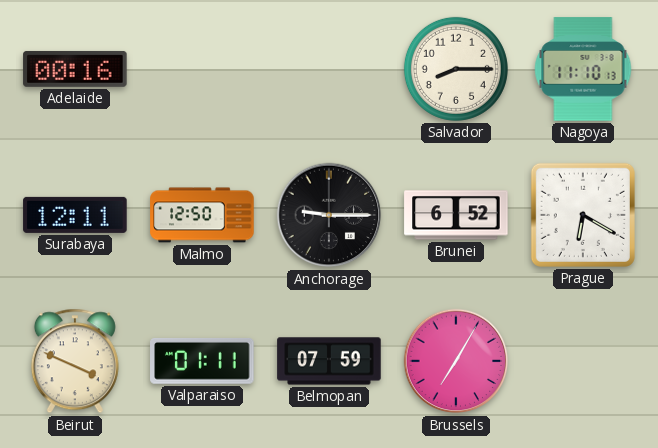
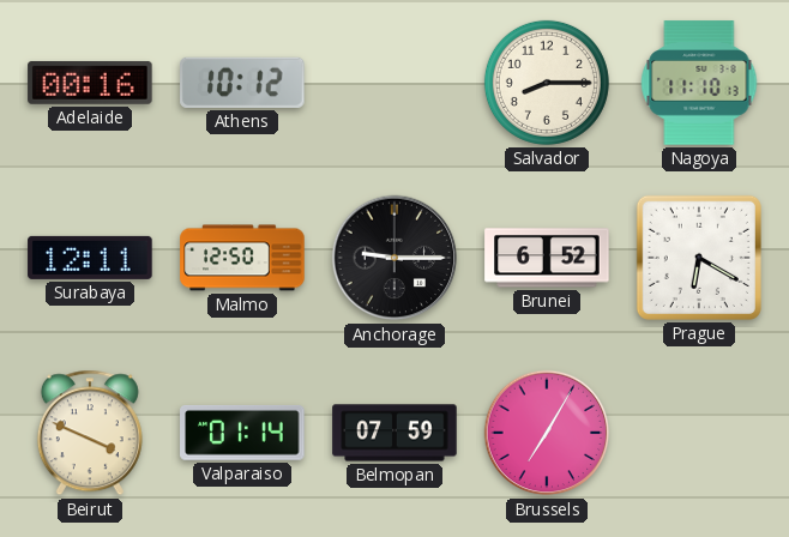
Athens: none -> 10:12
Valparaiso: 01:11 -> 01:14
